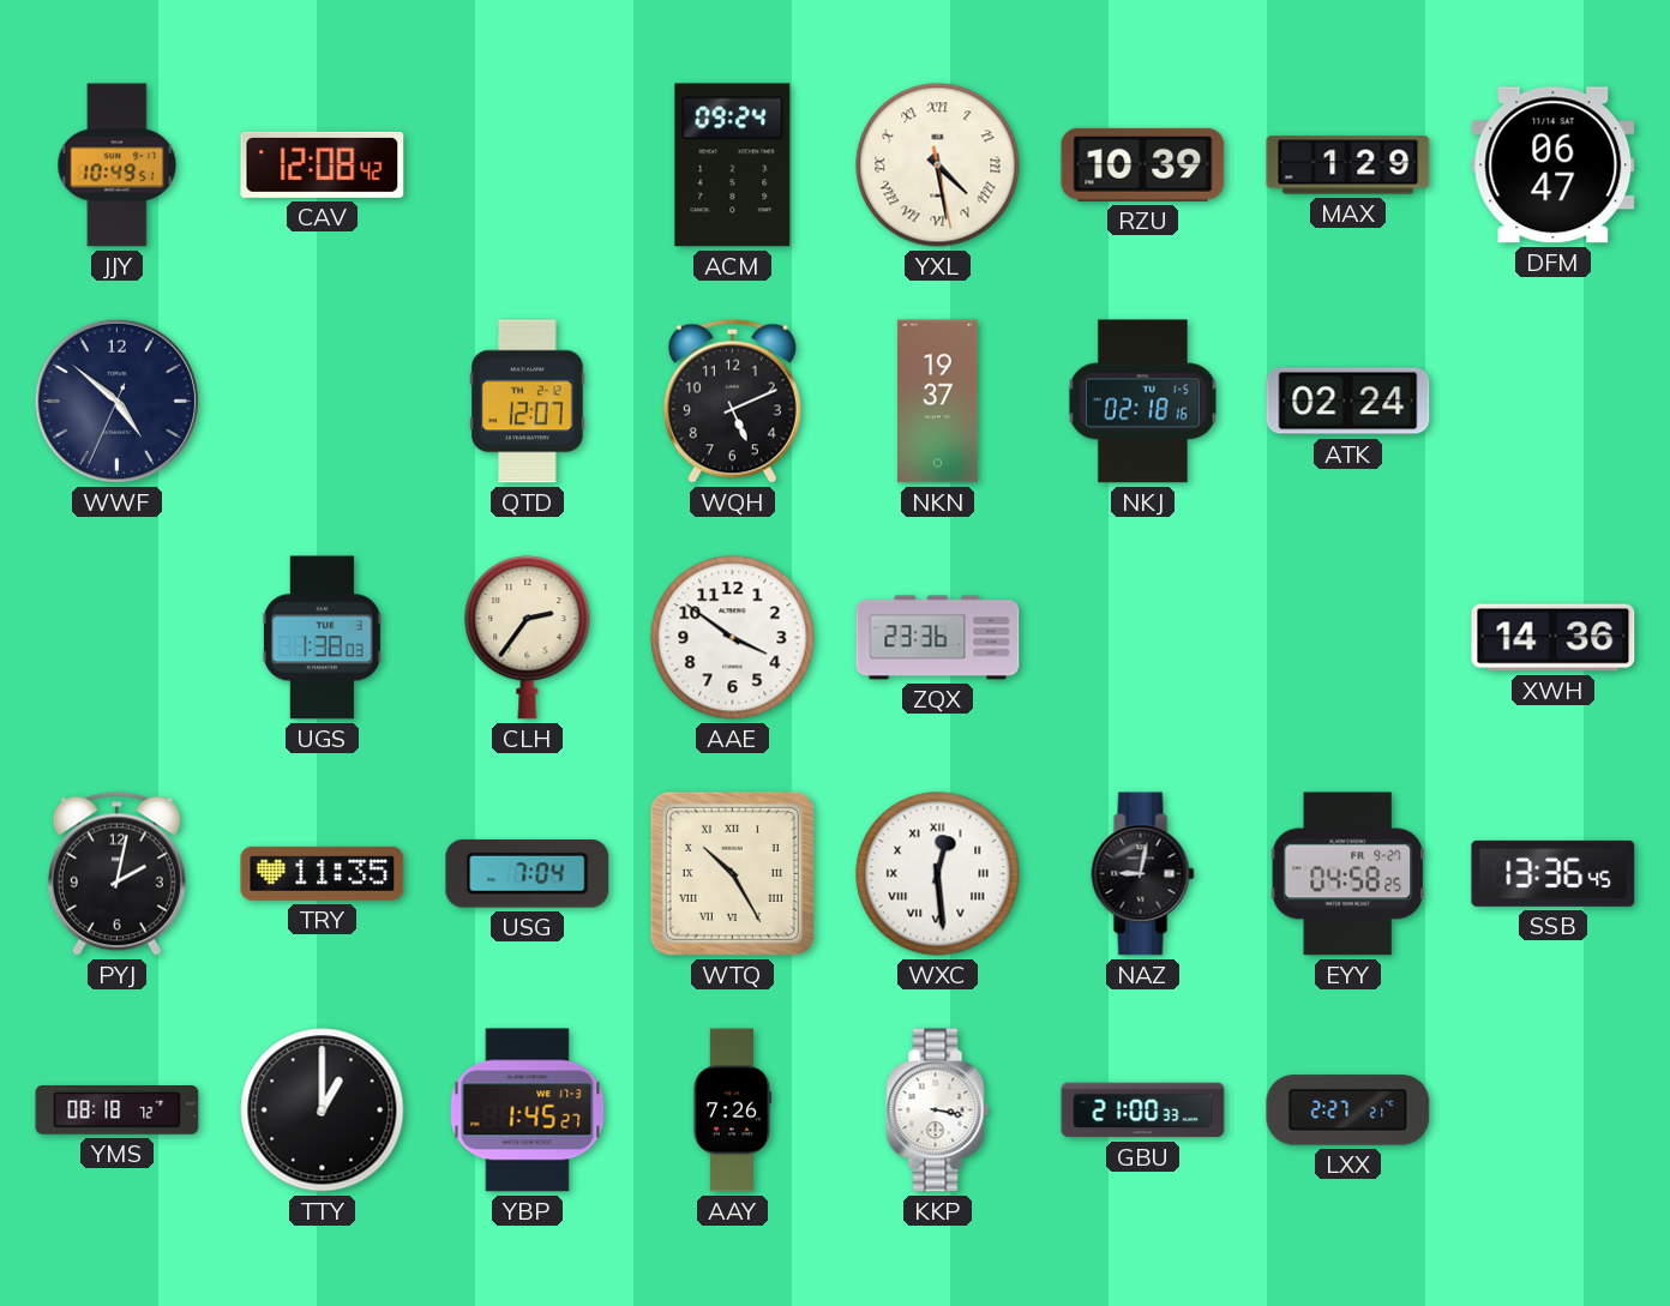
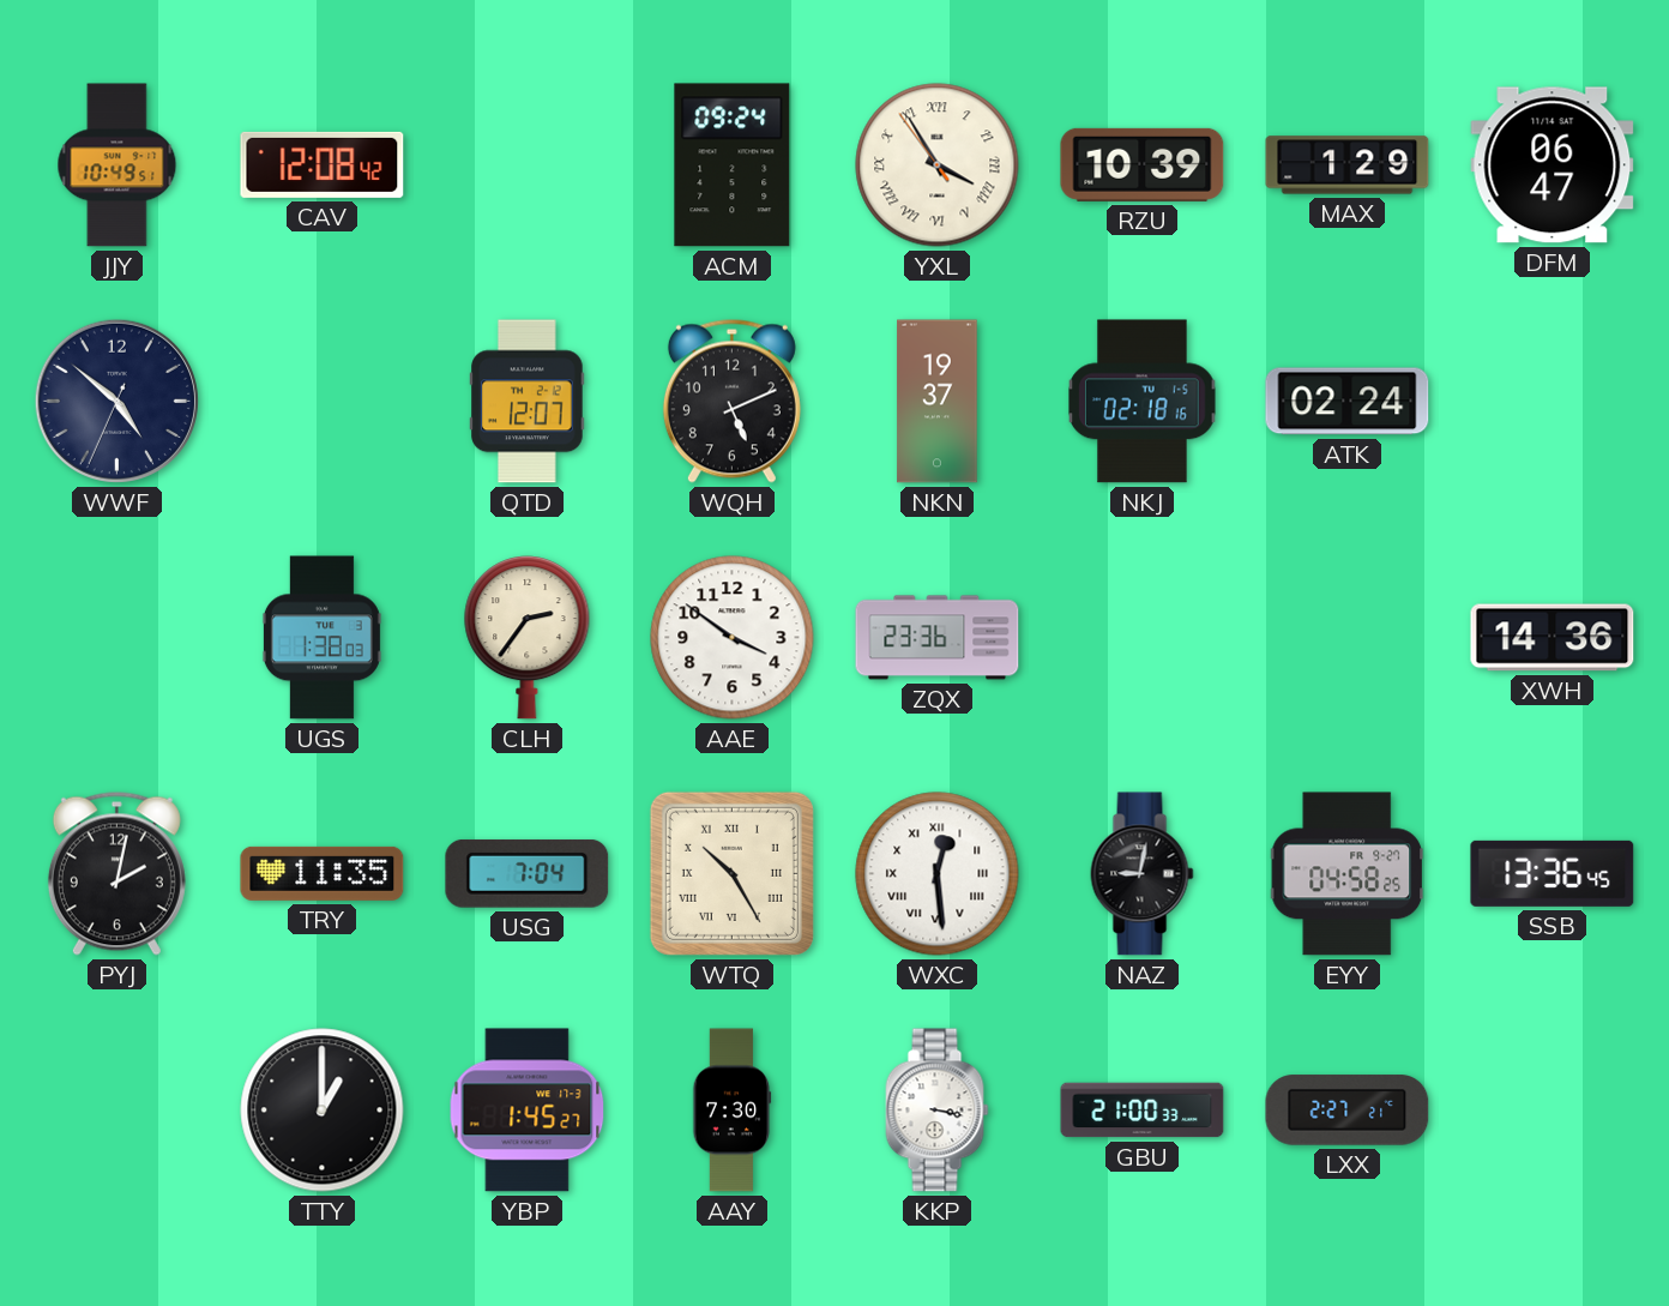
YXL: 4:28 -> 3:54
YMS: 08:18 -> none
AAY: 7:26 -> 7:30
